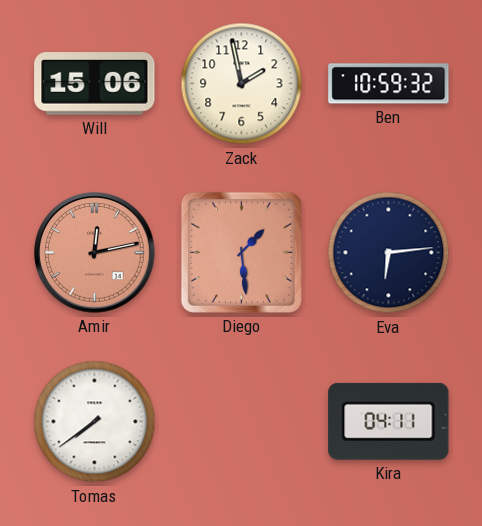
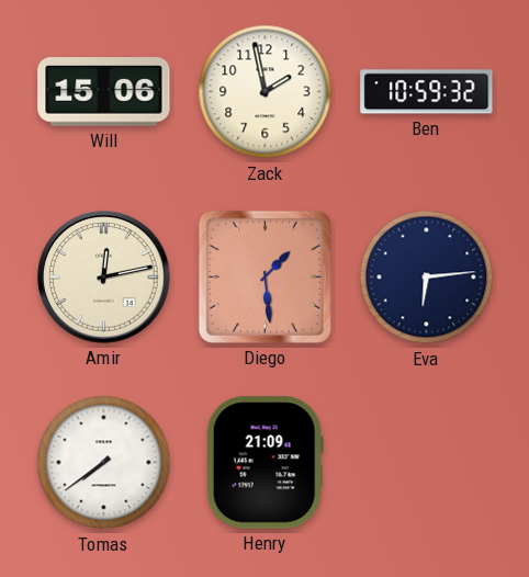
Amir dial: salmon -> cream
Henry: none -> 21:09
Kira: 04:11 -> none
